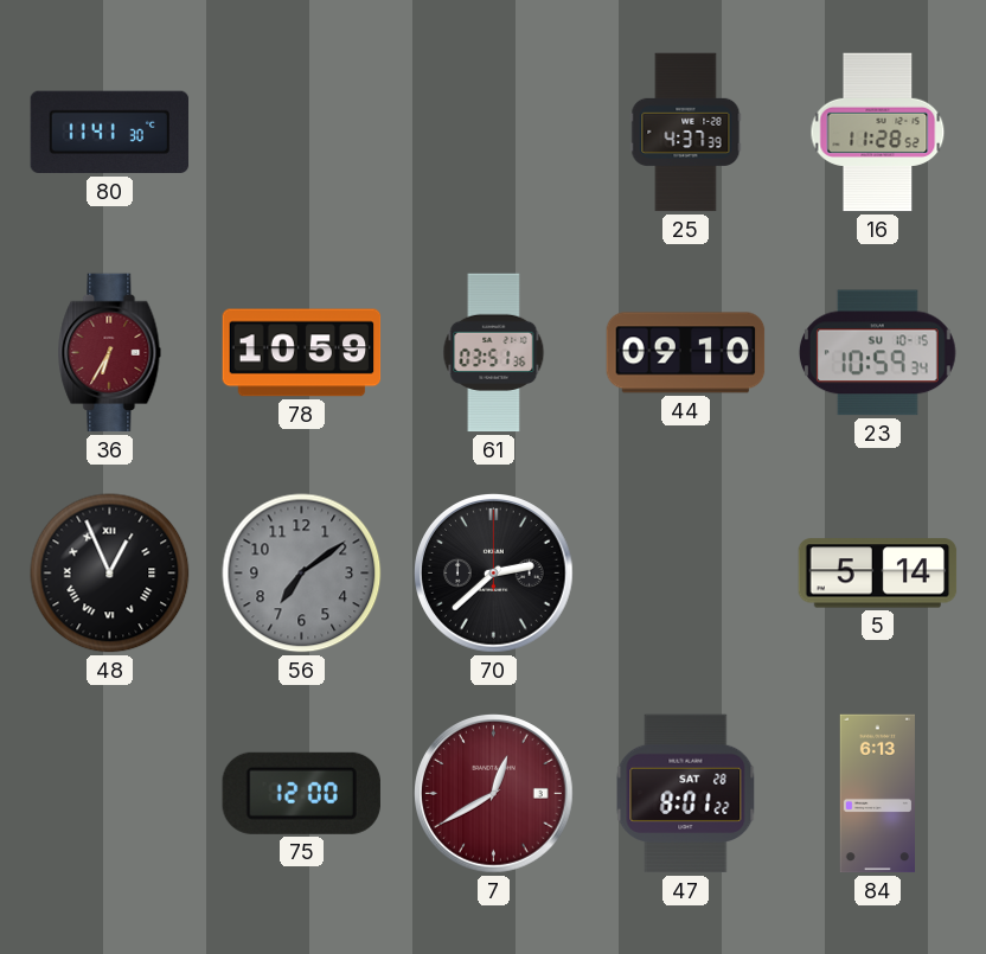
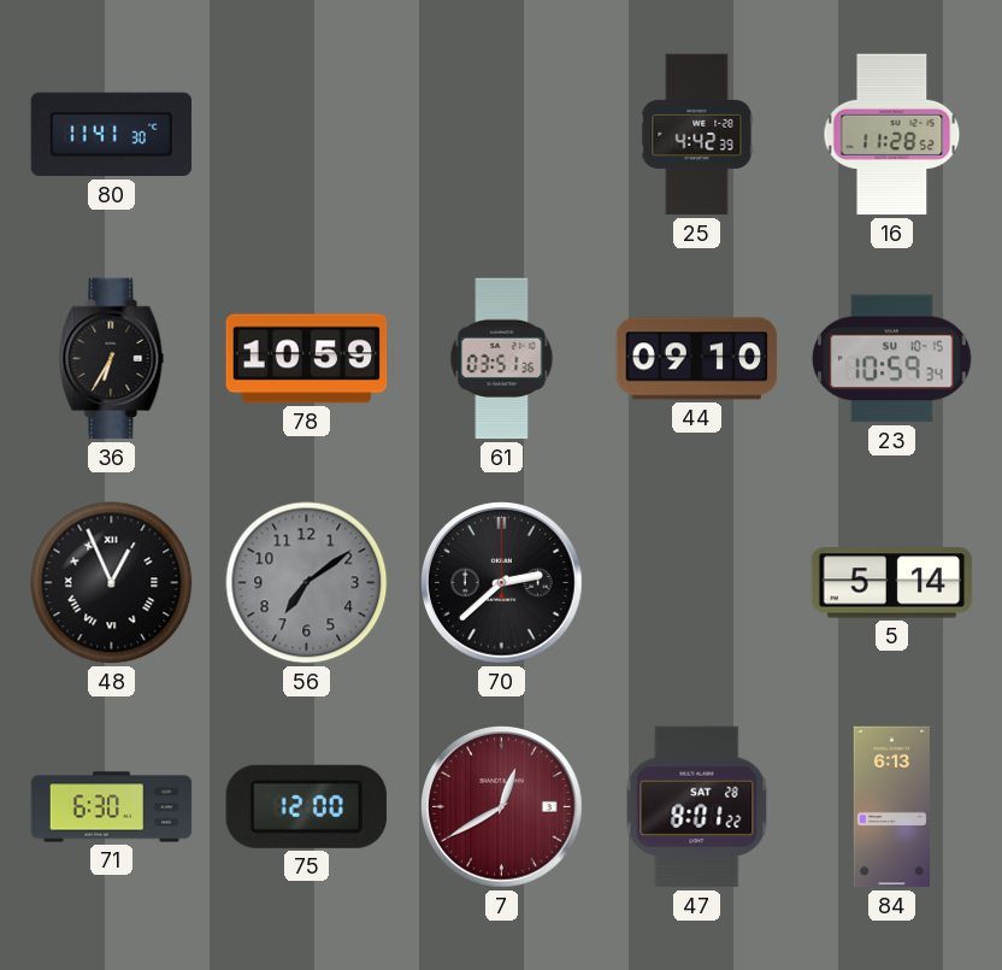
25: 4:37 -> 4:42
36 dial: burgundy -> black
71: none -> 6:30
